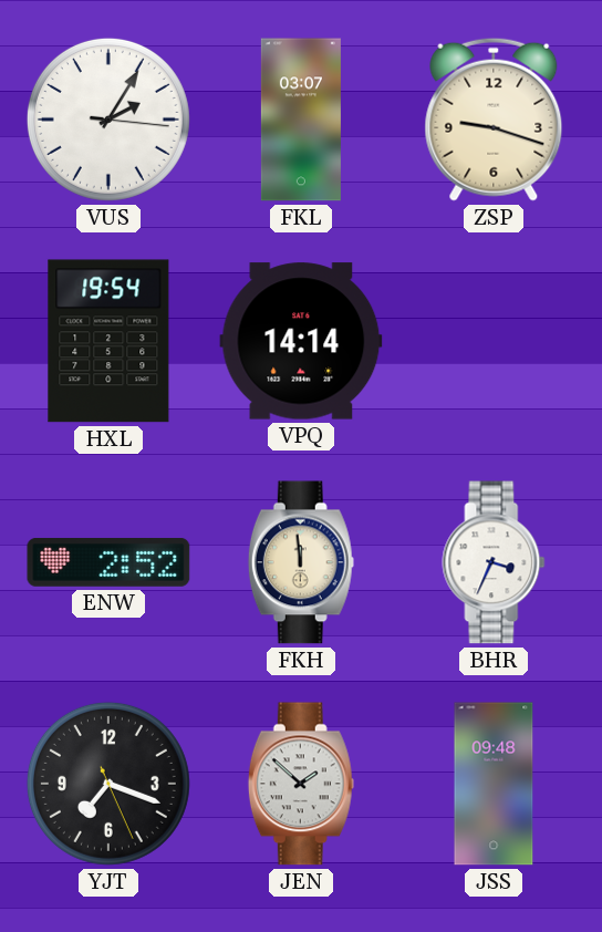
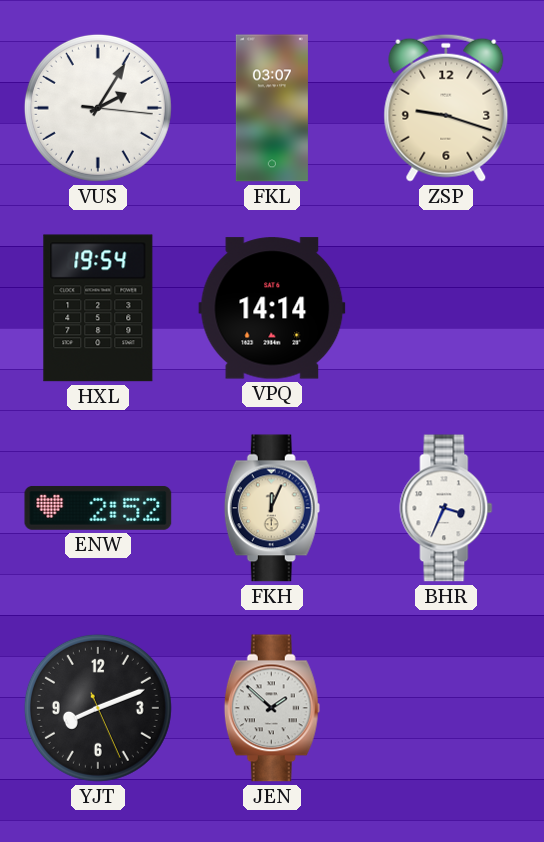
FKH: 11:59 -> 12:04
YJT: 7:18 -> 8:11
JSS: 09:48 -> none
